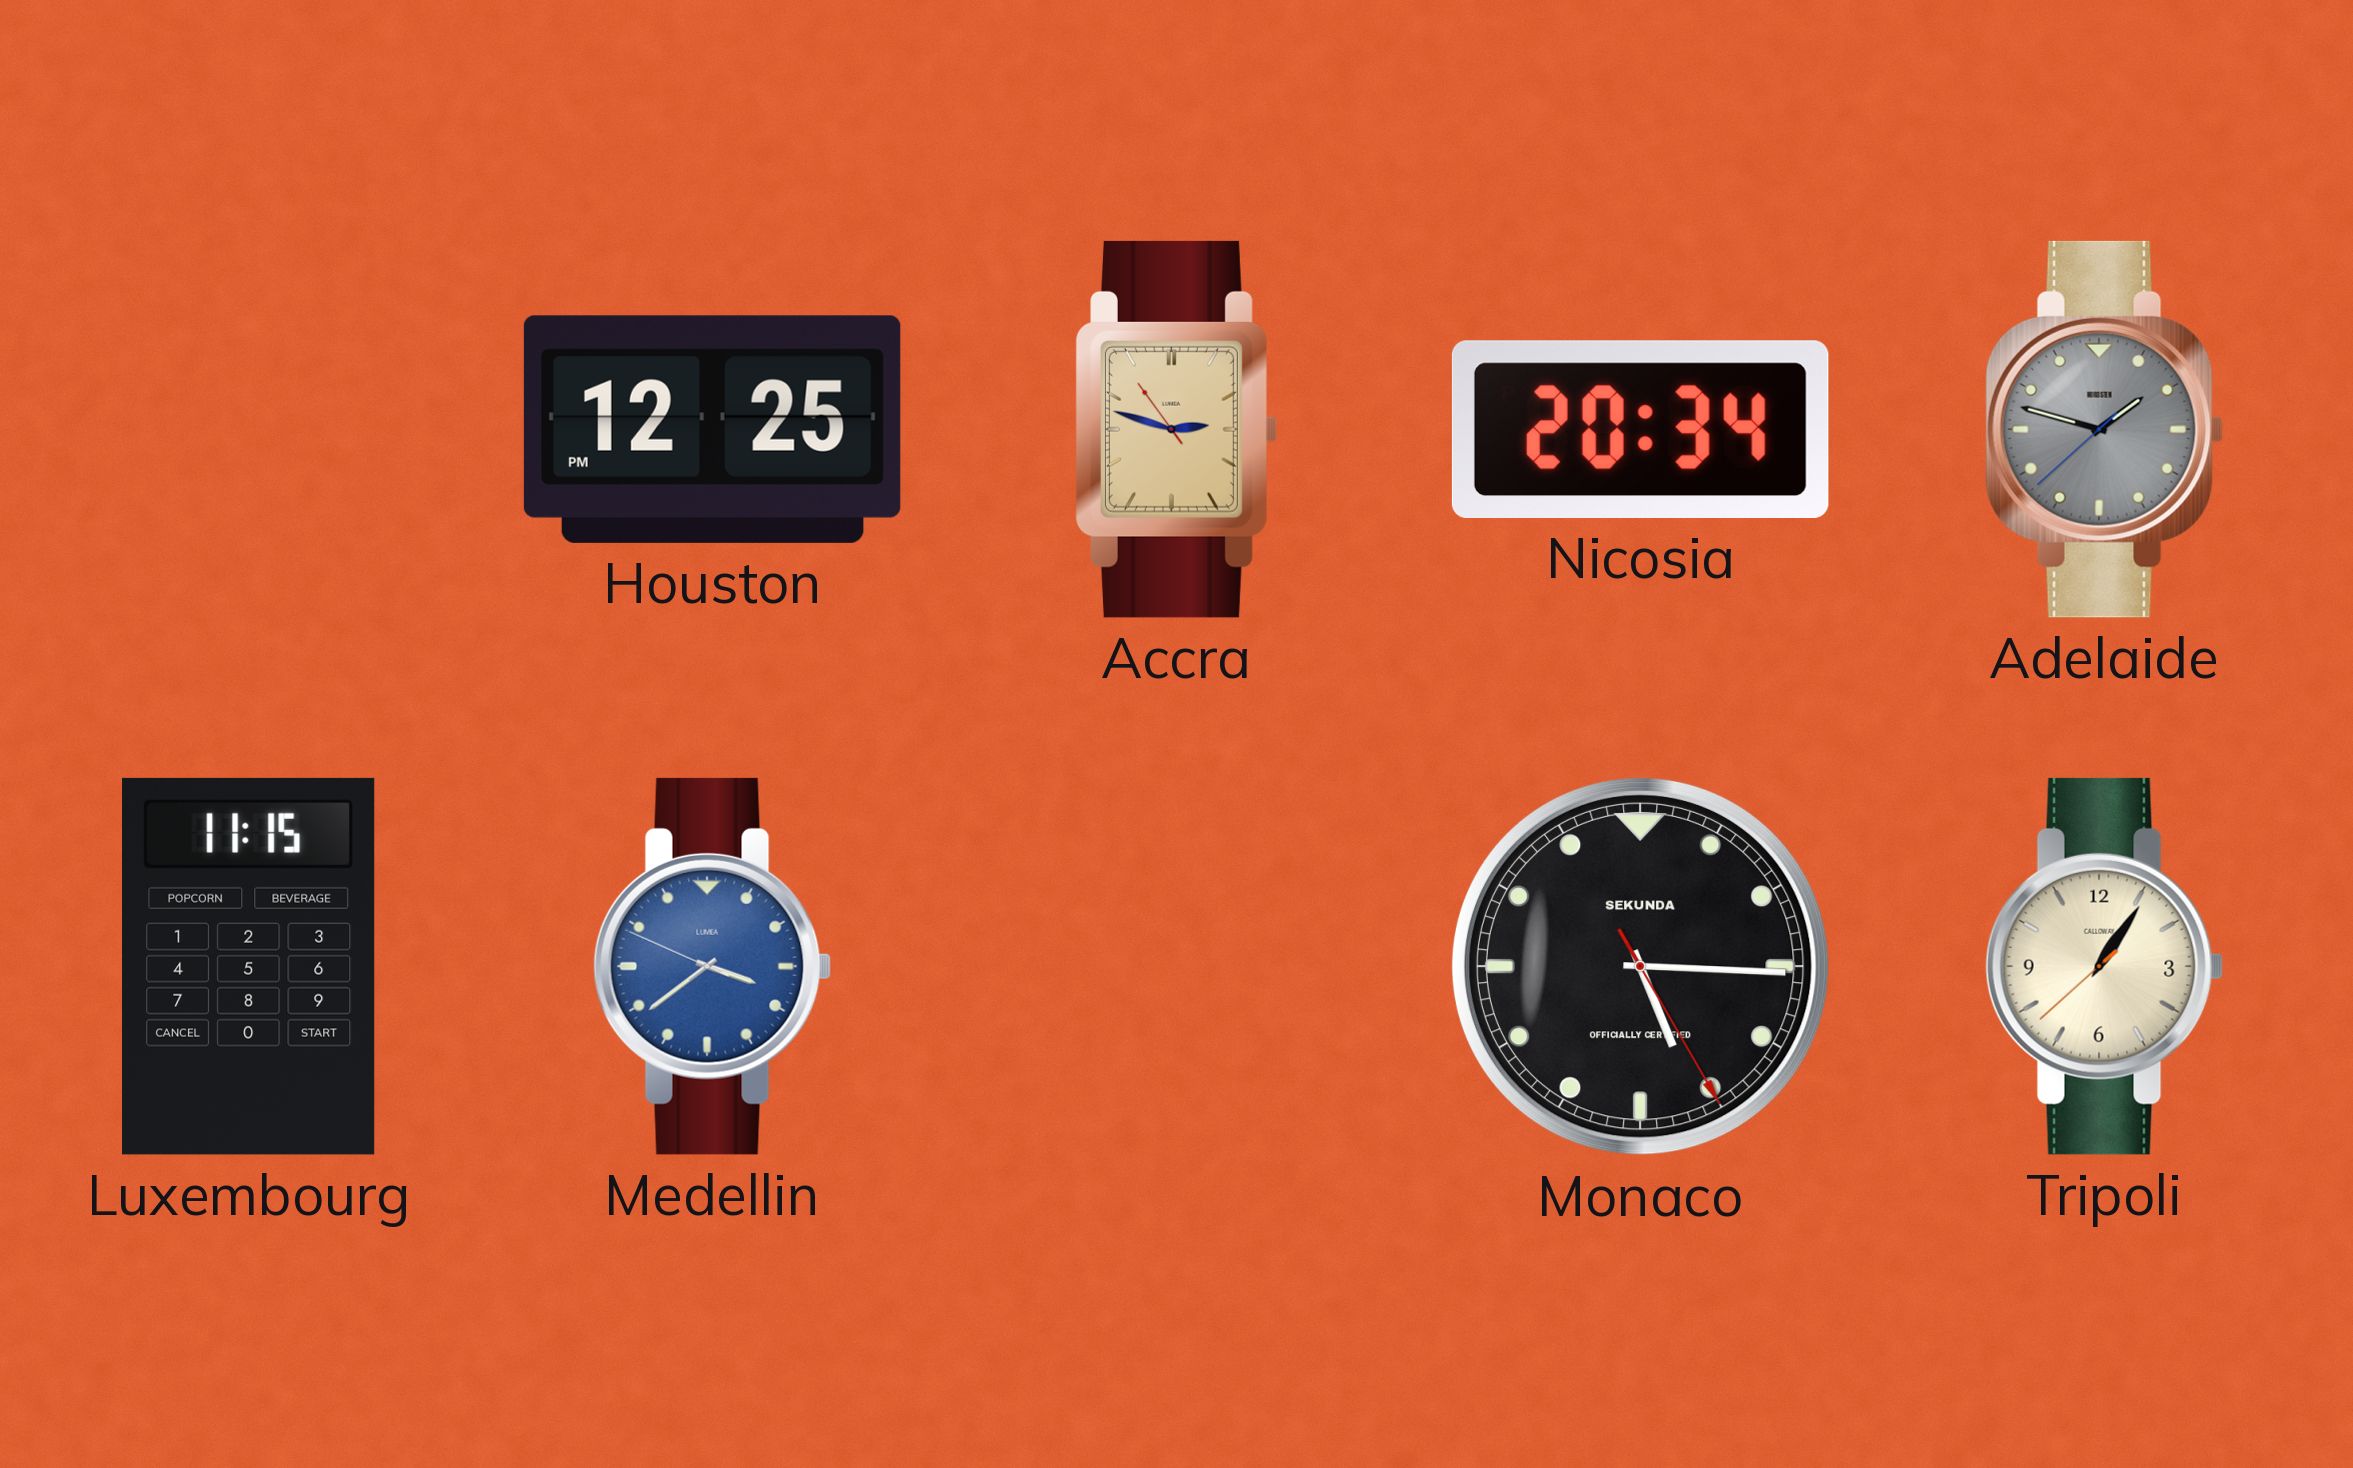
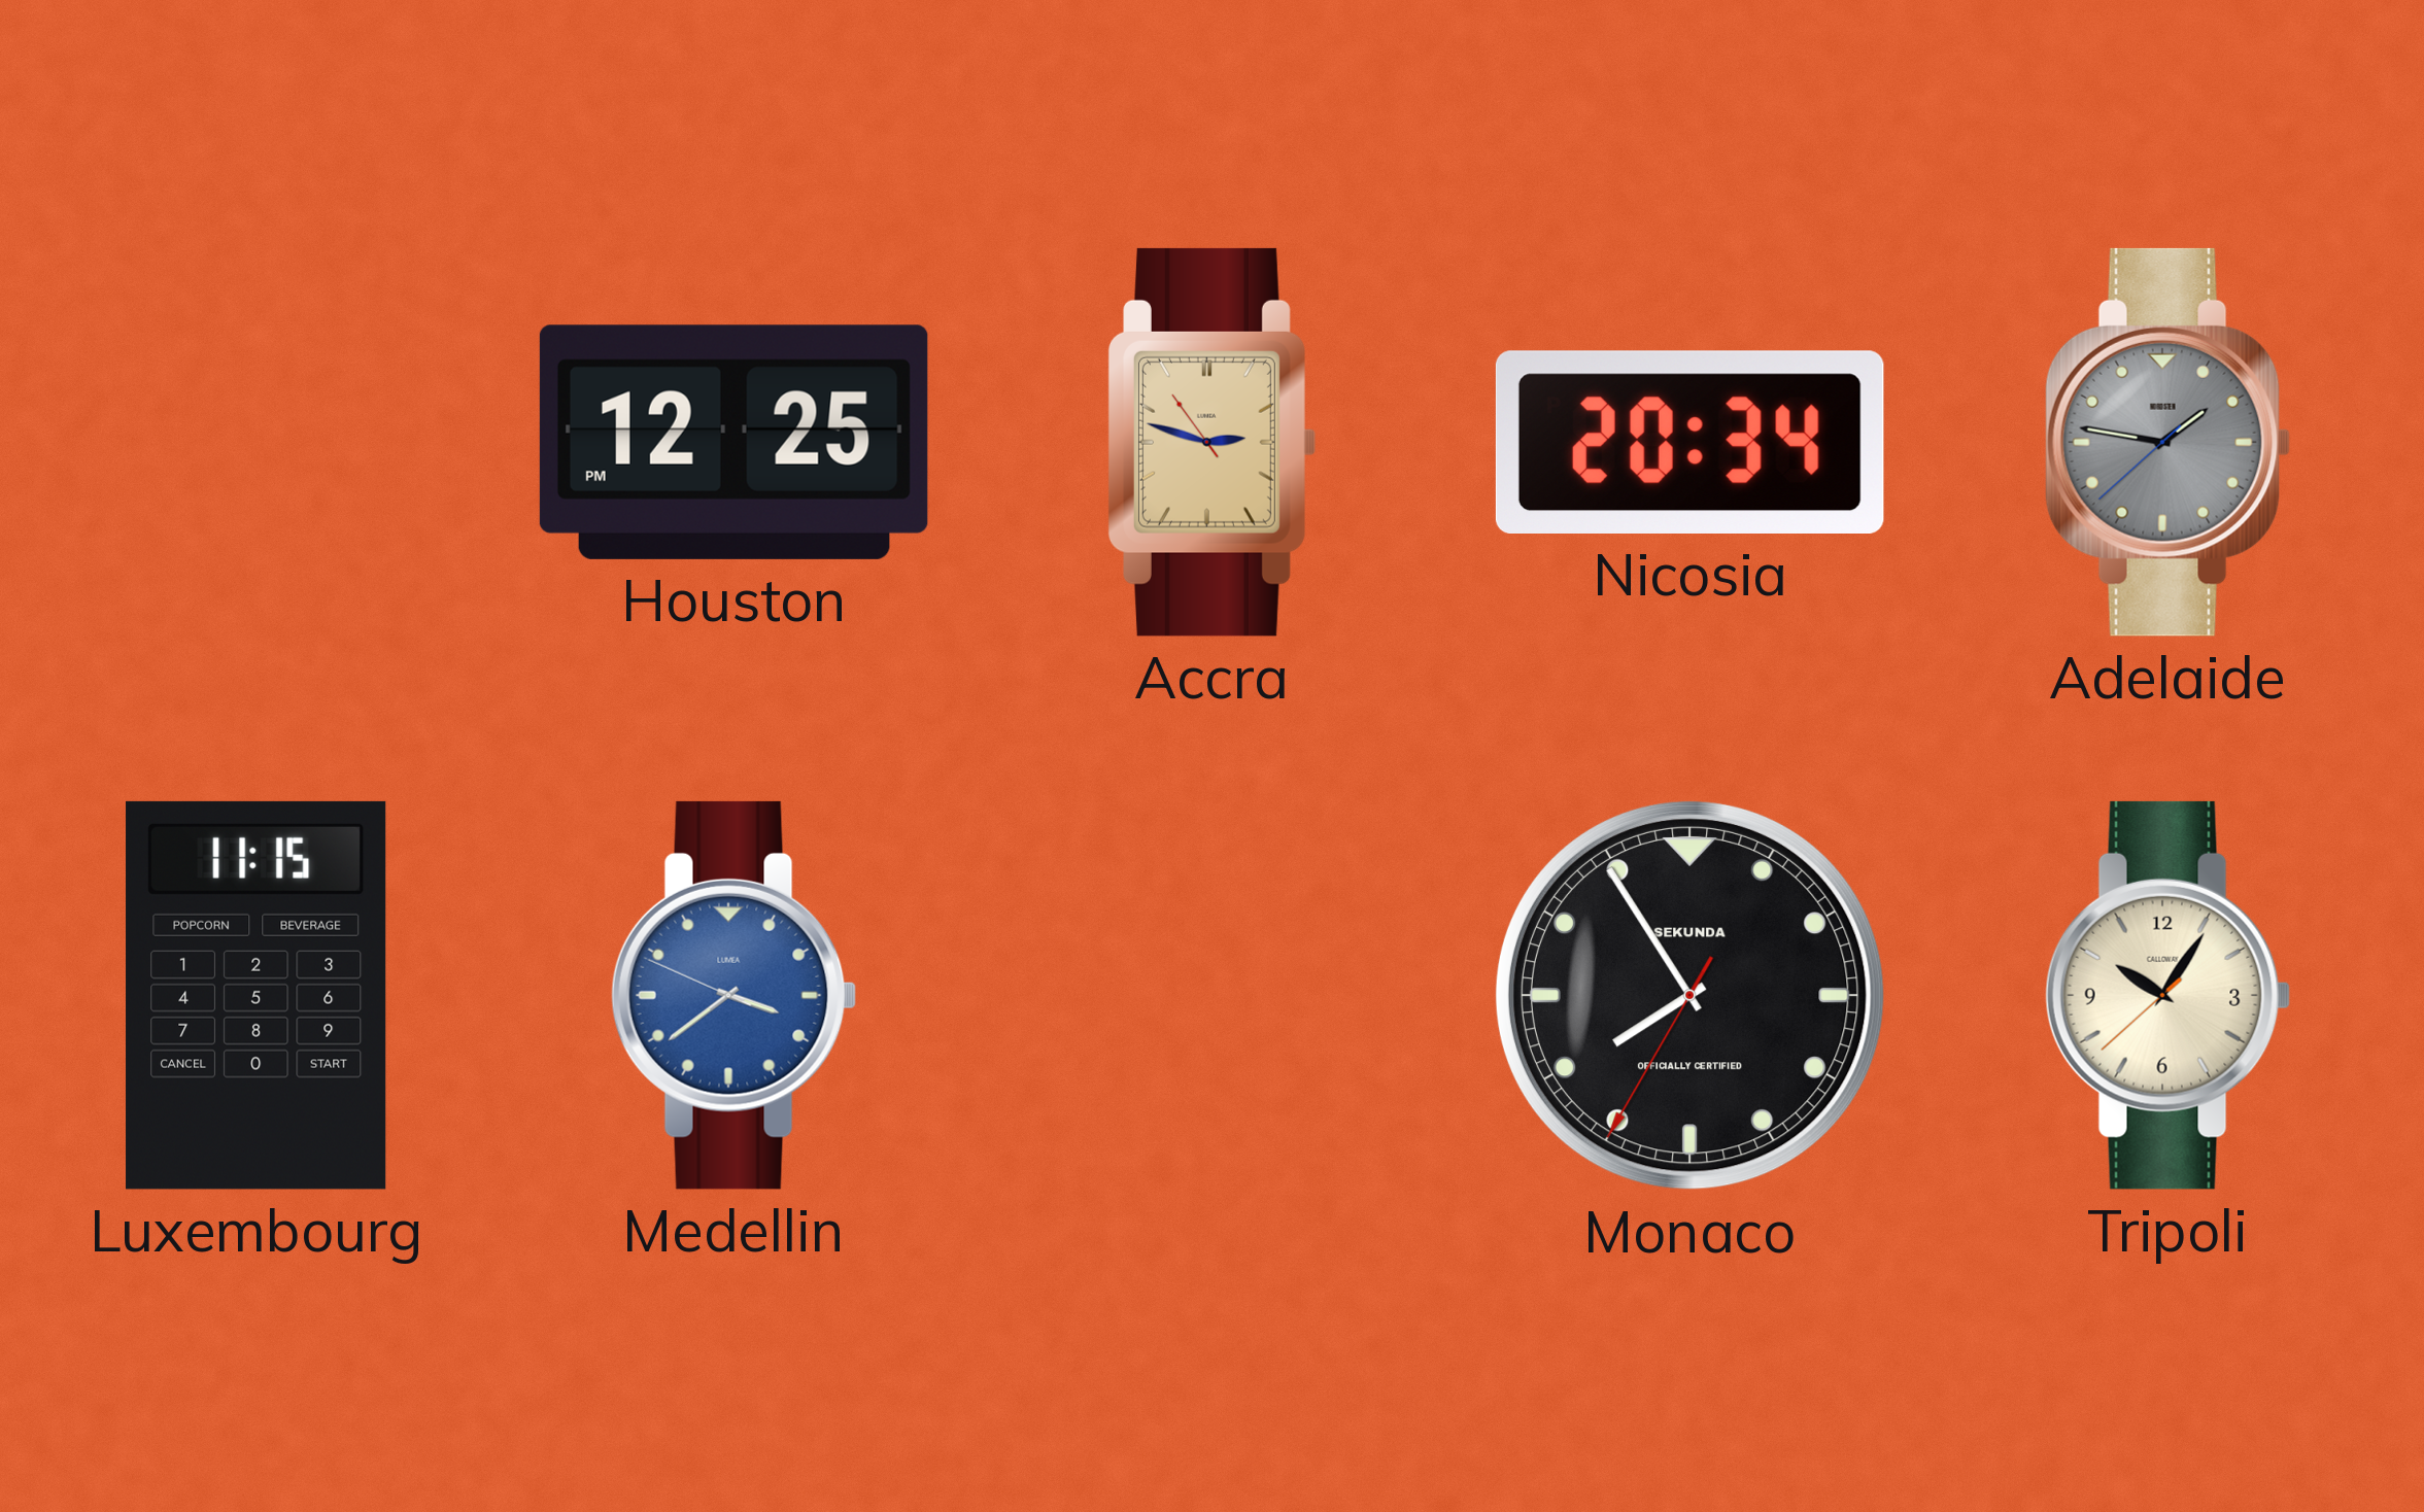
Adelaide: 1:47 -> 1:46
Monaco: 5:15 -> 7:54
Tripoli: 1:05 -> 10:05
